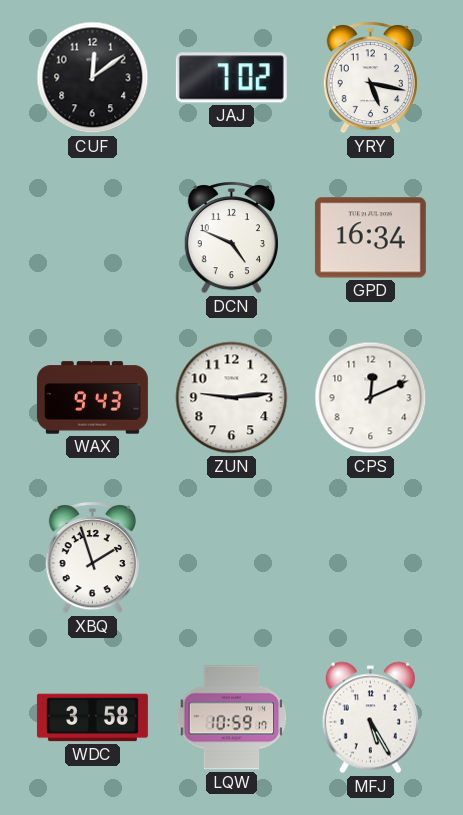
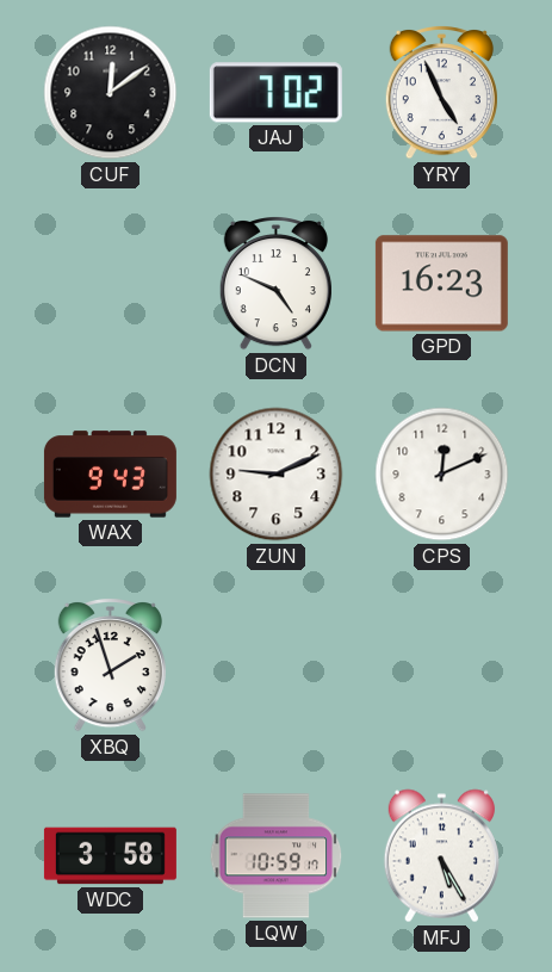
YRY: 5:17 -> 4:56
GPD: 16:34 -> 16:23
ZUN: 9:14 -> 9:11
